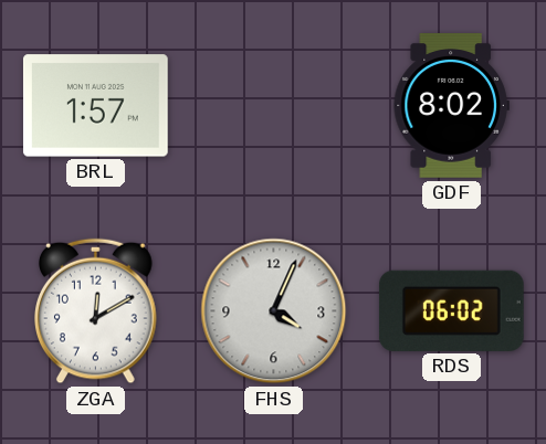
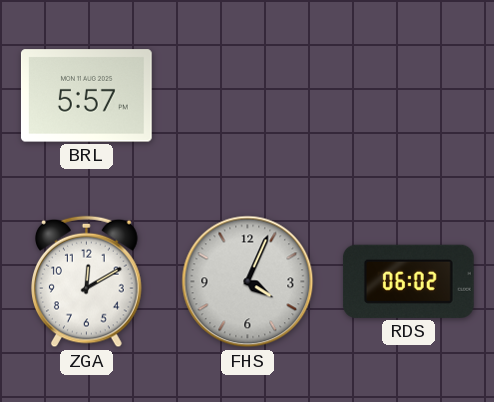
BRL: 1:57 -> 5:57
GDF: 8:02 -> none
